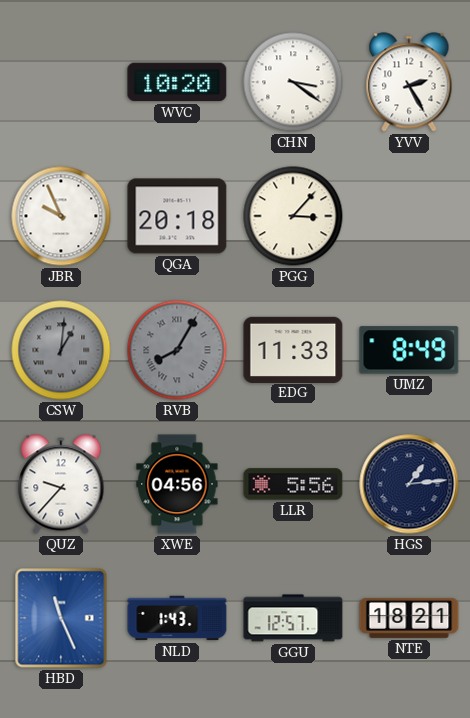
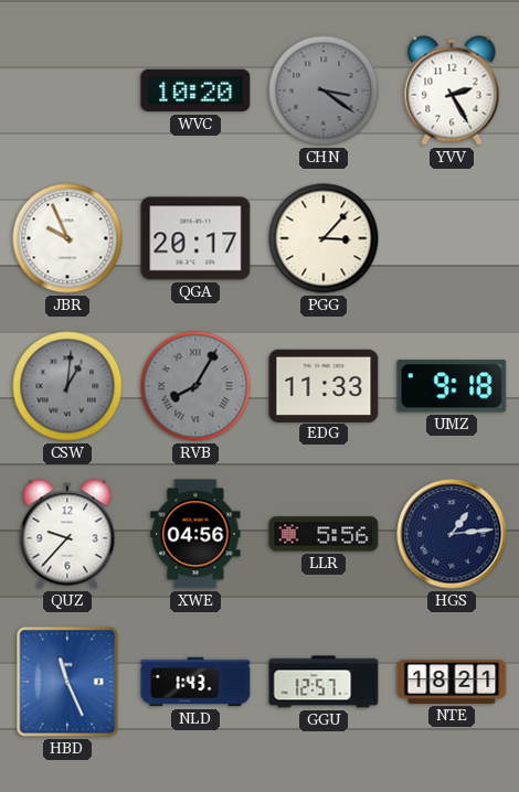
CHN dial: white -> grey
QGA: 20:18 -> 20:17
UMZ: 8:49 -> 9:18
